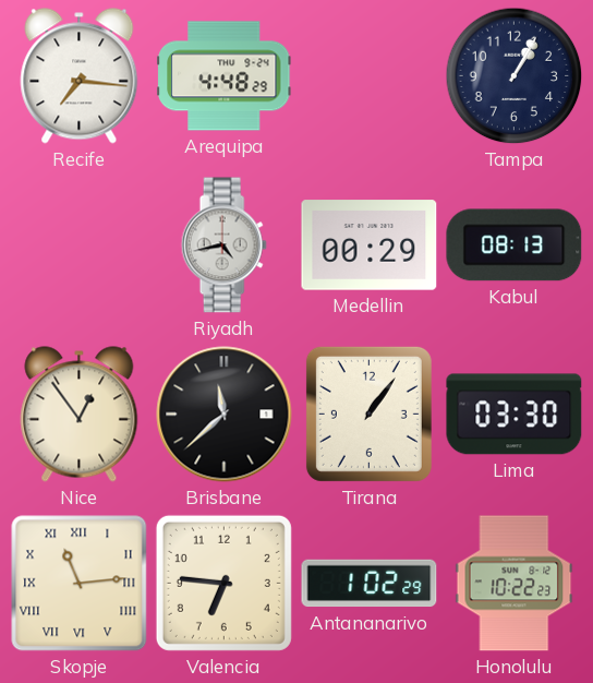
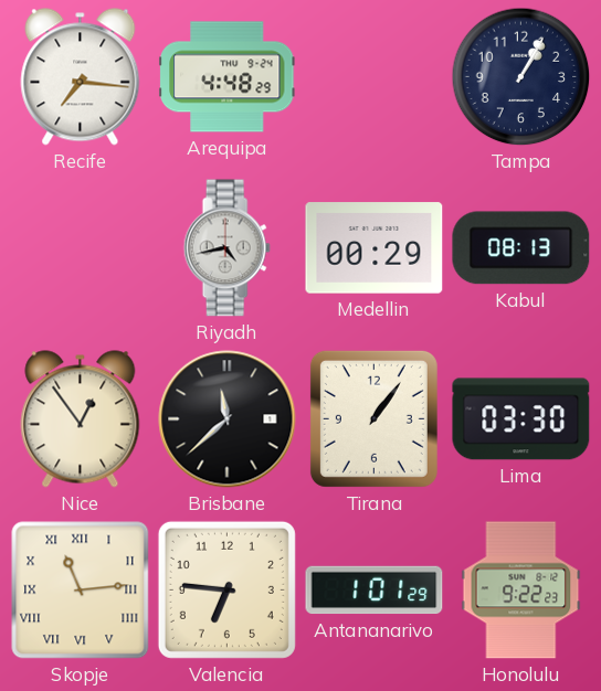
Antananarivo: 1:02 -> 1:01
Honolulu: 10:22 -> 9:22
